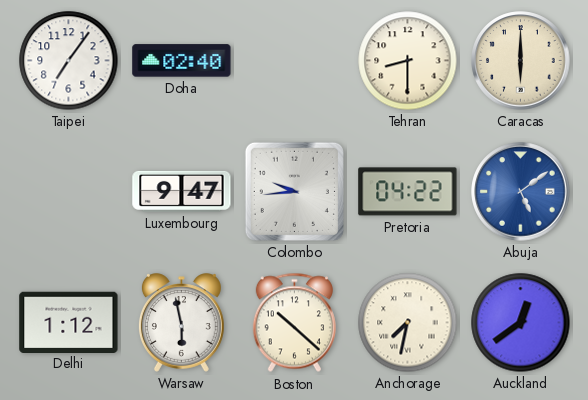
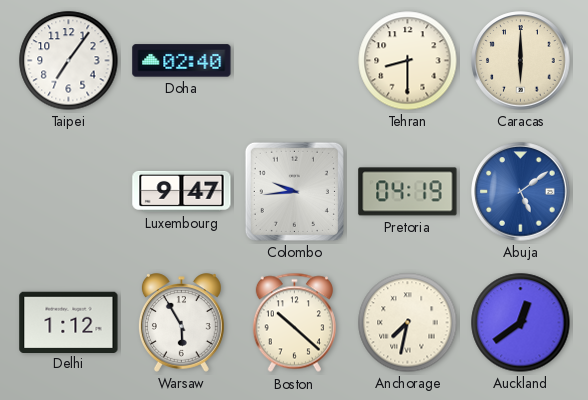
Pretoria: 04:22 -> 04:19
Warsaw: 5:58 -> 5:55
